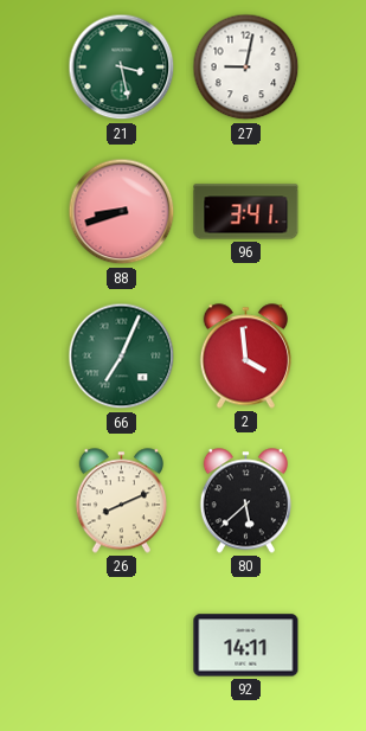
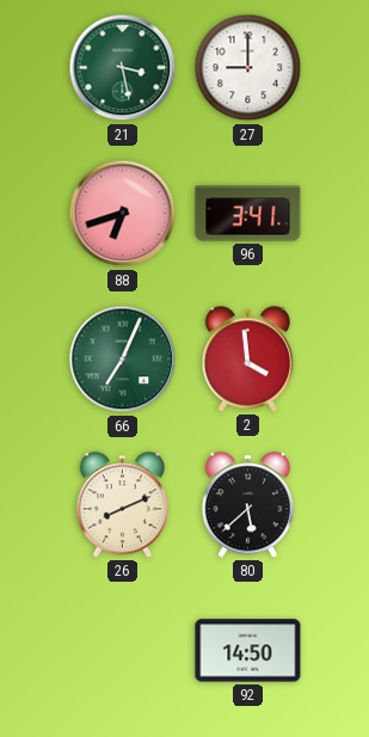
27: 9:02 -> 9:00
88: 8:42 -> 6:42
92: 14:11 -> 14:50
